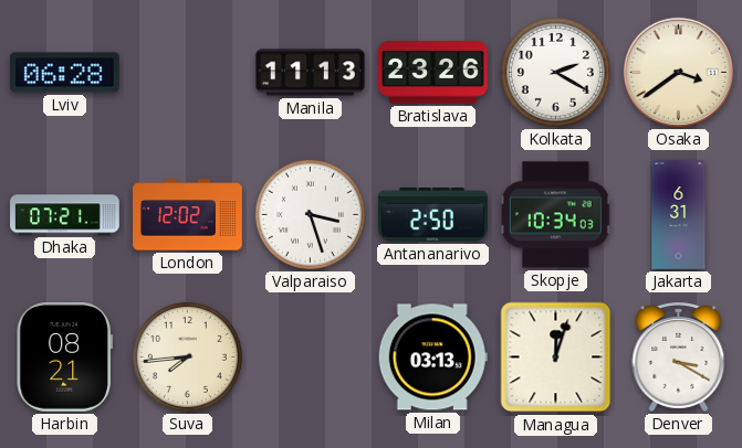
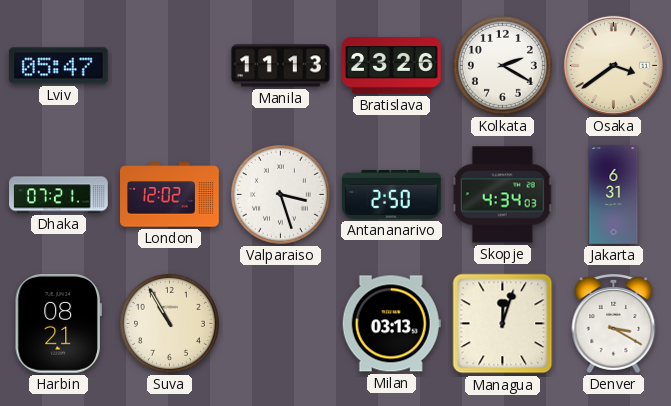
Lviv: 06:28 -> 05:47
Skopje: 10:34 -> 4:34
Suva: 7:44 -> 10:55
